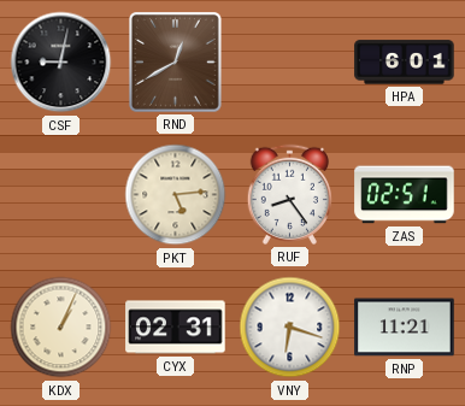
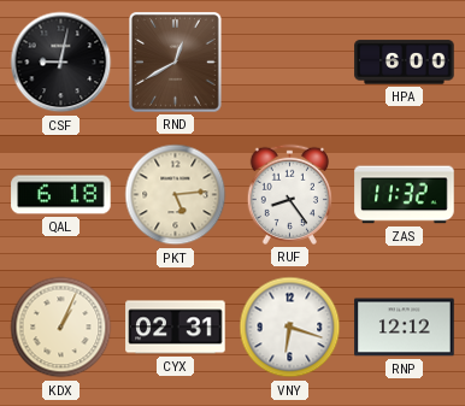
HPA: 6:01 -> 6:00
QAL: none -> 6:18
ZAS: 02:51 -> 11:32
RNP: 11:21 -> 12:12
